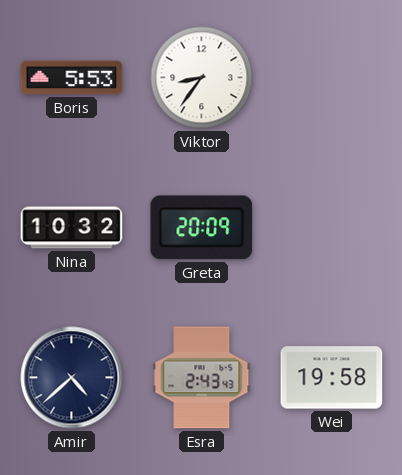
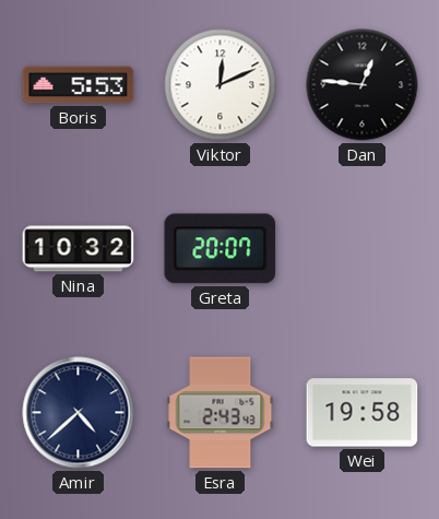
Viktor: 8:36 -> 12:11
Dan: none -> 12:46
Greta: 20:09 -> 20:07
